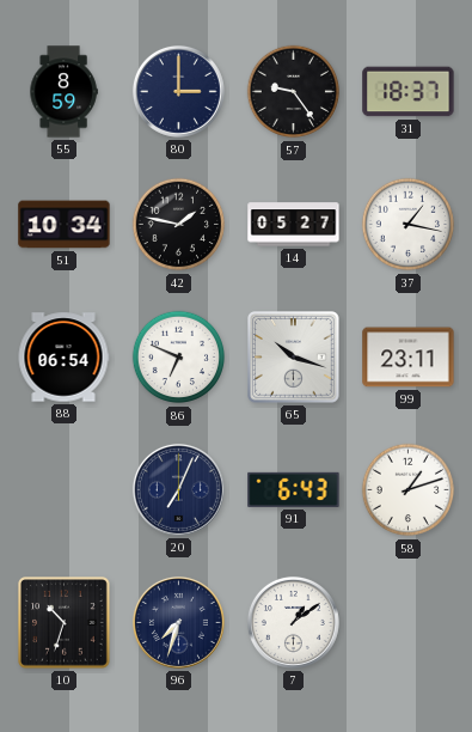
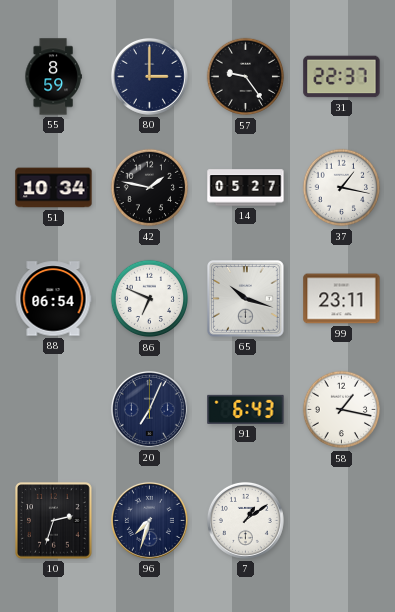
31: 18:37 -> 22:37
58: 1:12 -> 1:17
10: 10:33 -> 2:33
